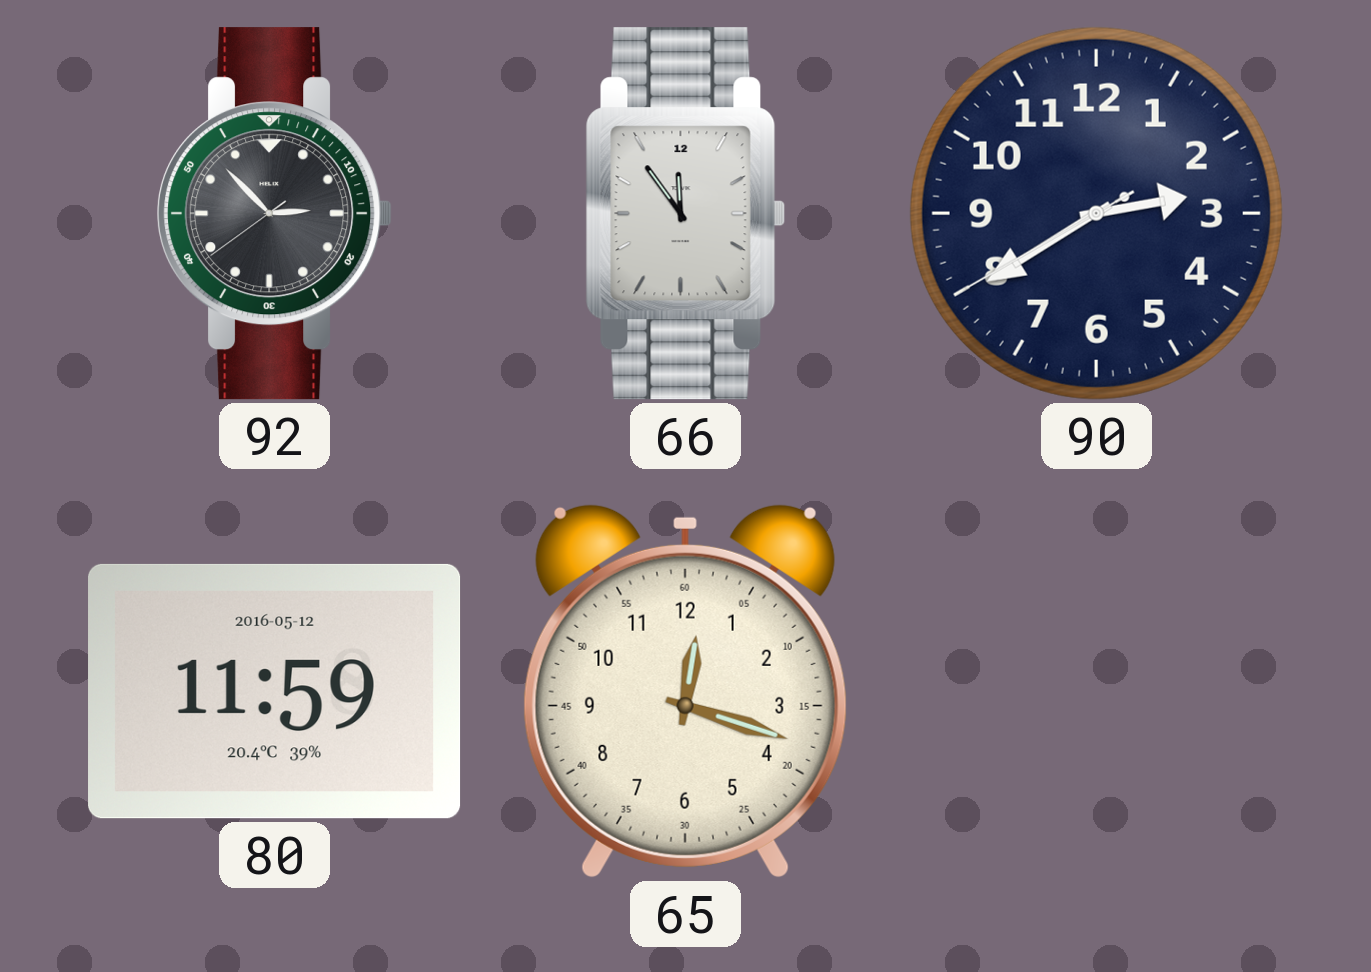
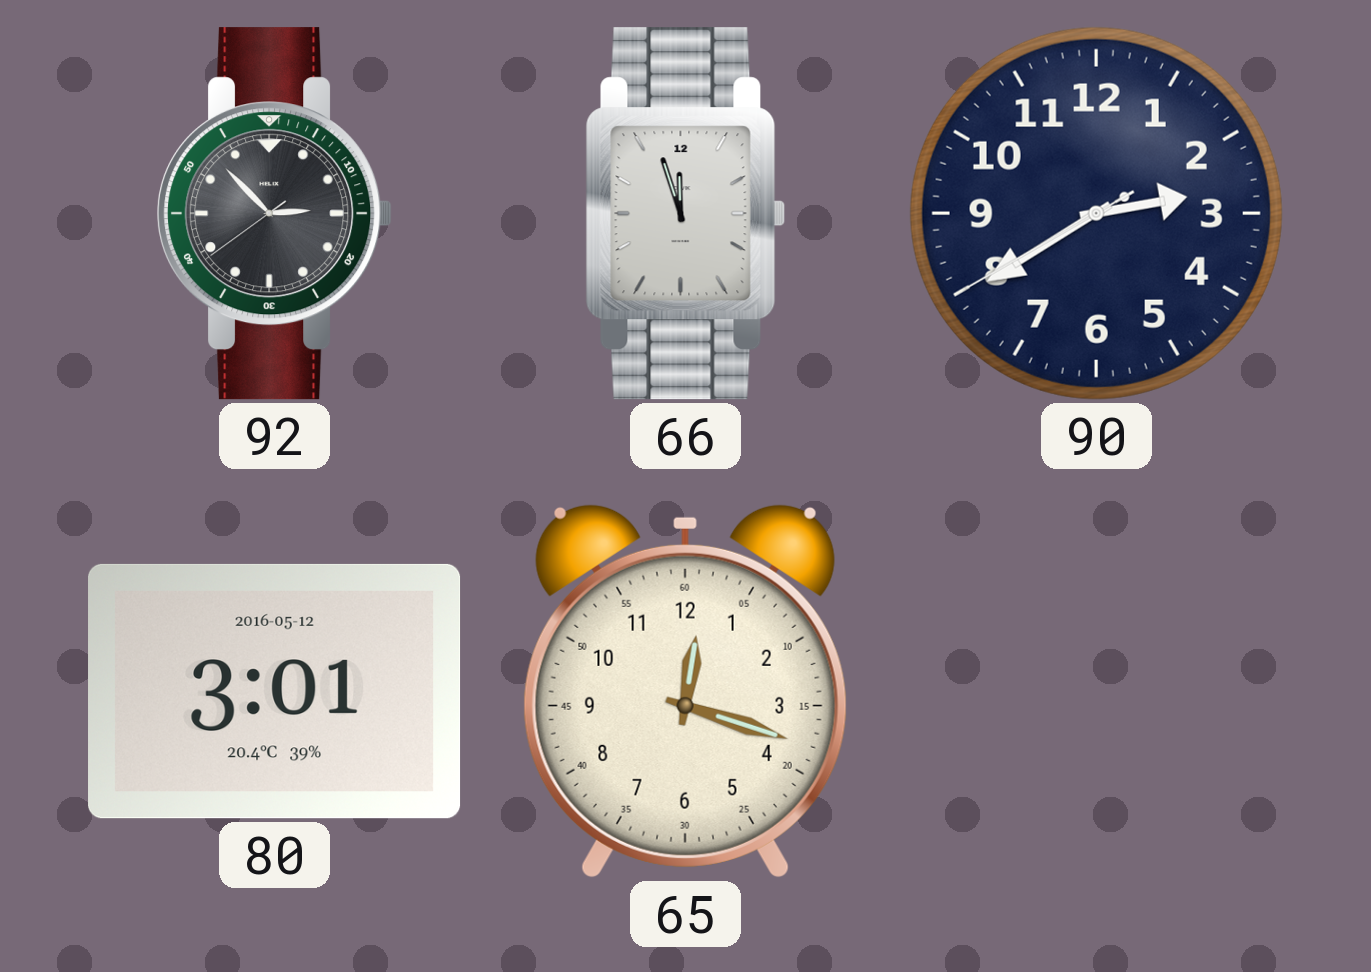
66: 11:54 -> 11:57
80: 11:59 -> 3:01
